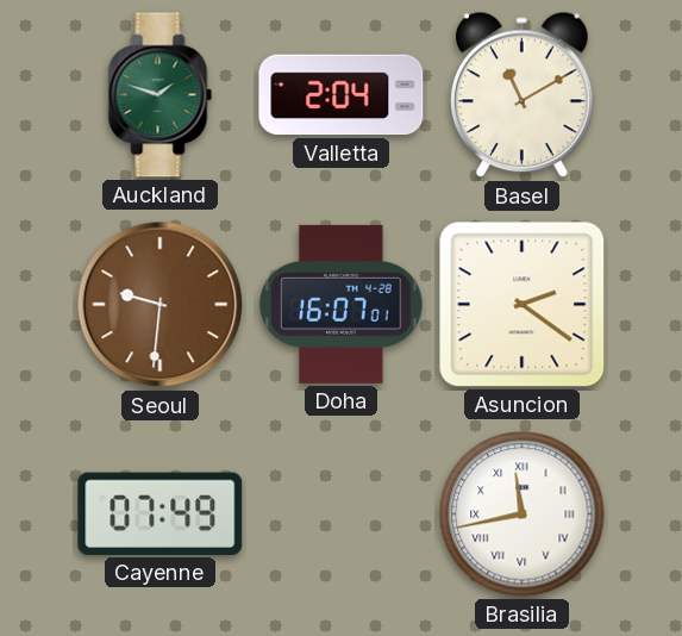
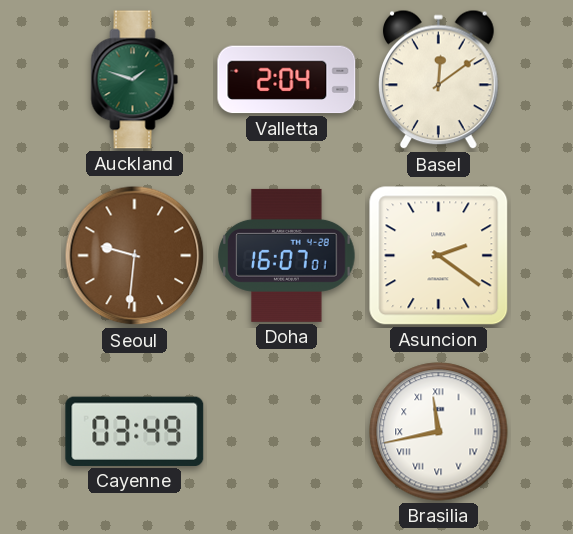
Basel: 11:10 -> 12:09
Cayenne: 07:49 -> 03:49
